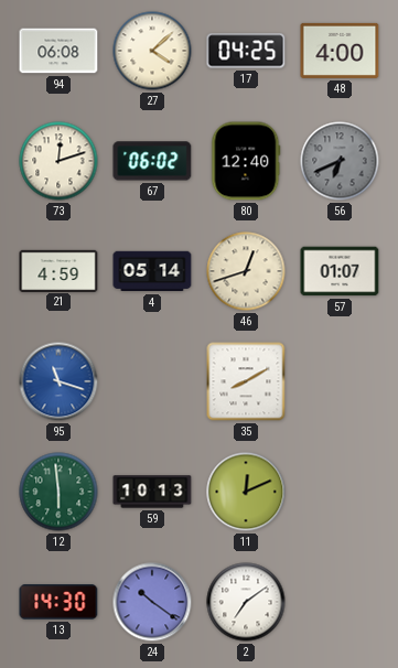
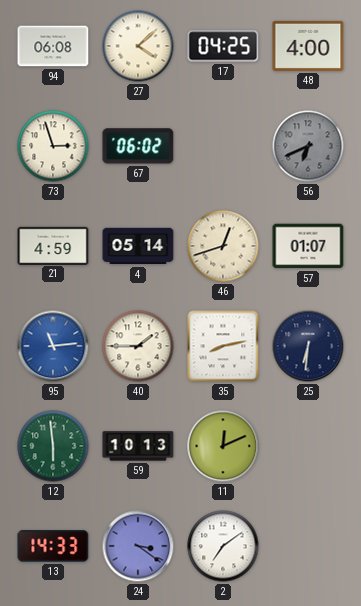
73: 12:12 -> 2:57
80: 12:40 -> none
95: 11:18 -> 11:14
40: none -> 1:45
35: 8:10 -> 8:13
25: none -> 6:31
13: 14:30 -> 14:33
24: 10:21 -> 3:21
